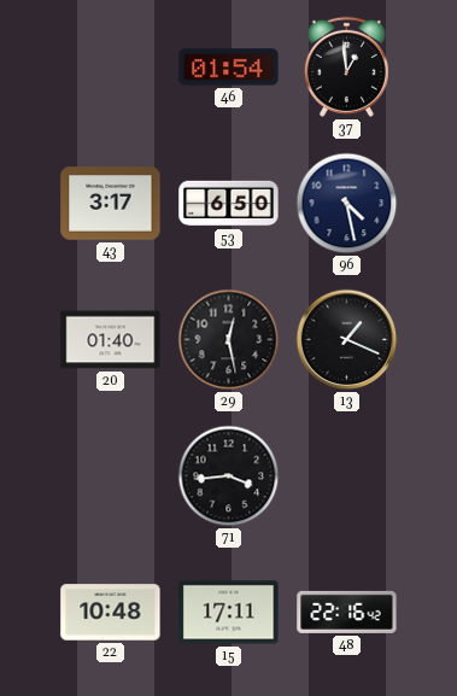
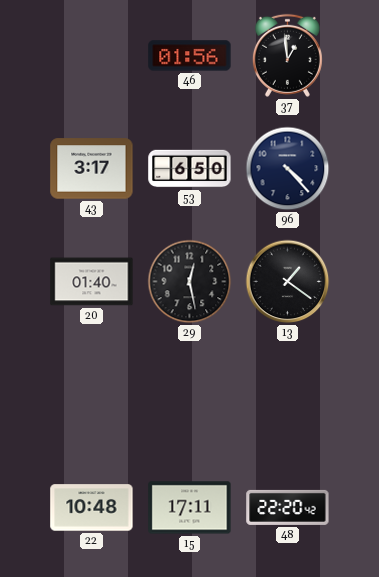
46: 01:54 -> 01:56
96: 4:28 -> 4:23
13: 1:19 -> 1:21
71: 3:44 -> none
48: 22:16 -> 22:20
